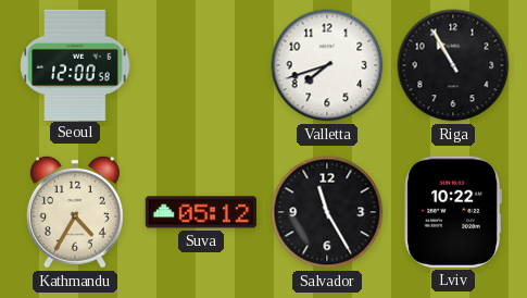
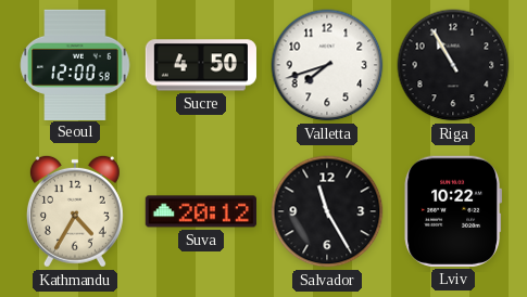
Sucre: none -> 4:50
Suva: 05:12 -> 20:12
